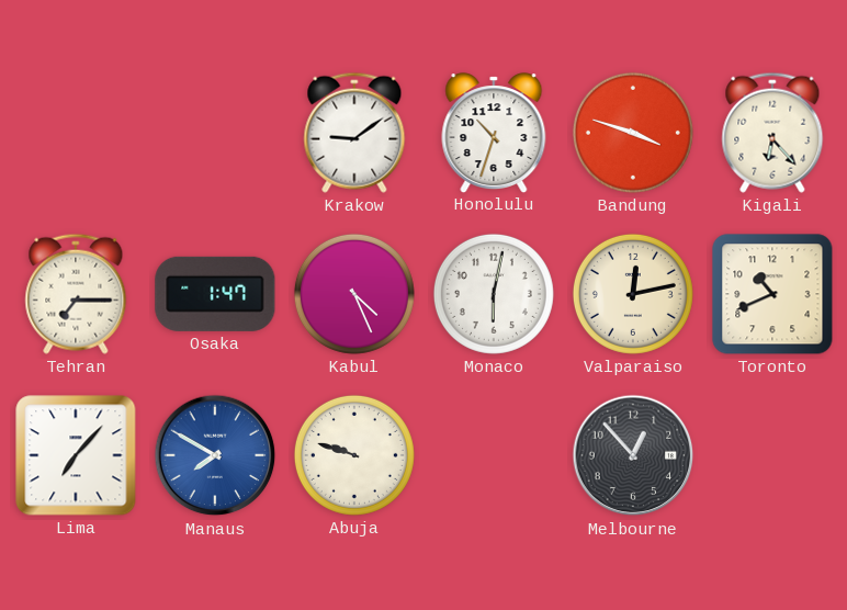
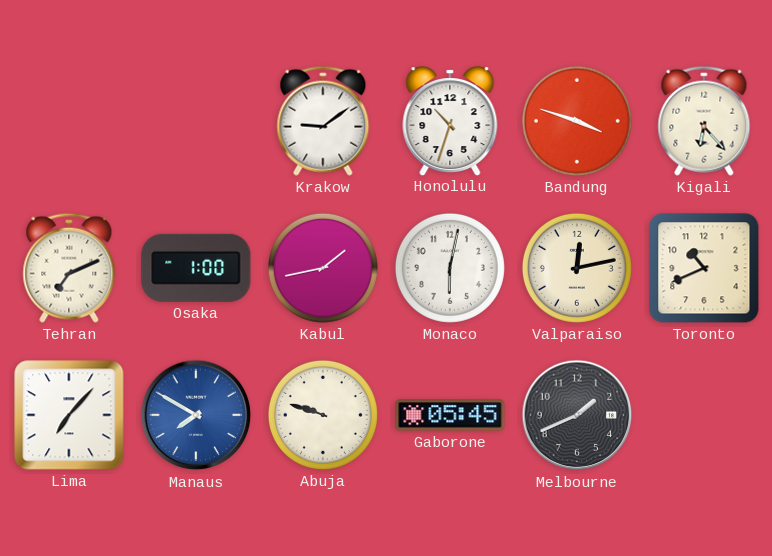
Tehran: 7:15 -> 7:11
Osaka: 1:47 -> 1:00
Kabul: 4:26 -> 1:43
Gaborone: none -> 05:45
Melbourne: 12:53 -> 1:41
